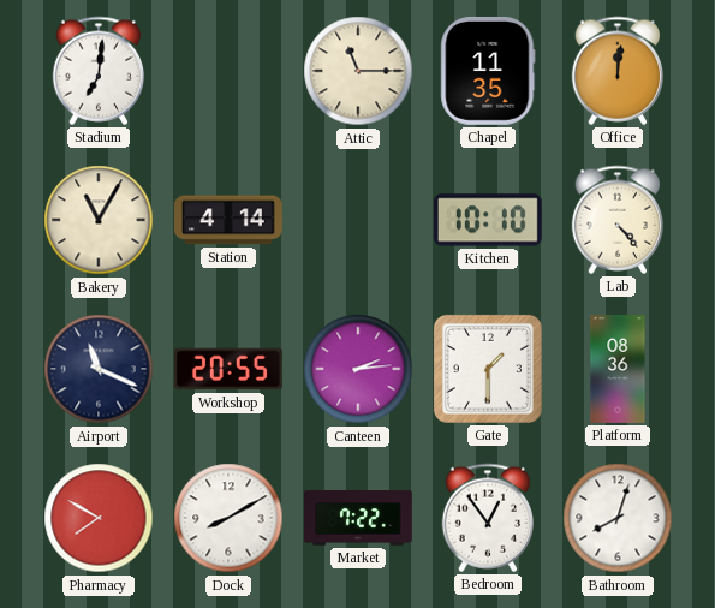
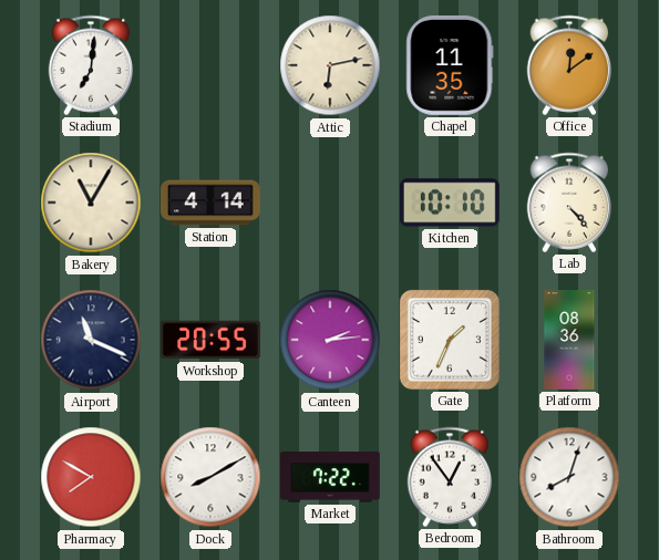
Attic: 11:15 -> 6:13
Office: 12:01 -> 12:09
Gate: 1:30 -> 1:34
